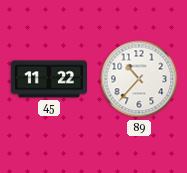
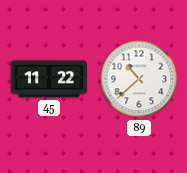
89: 10:37 -> 10:38
